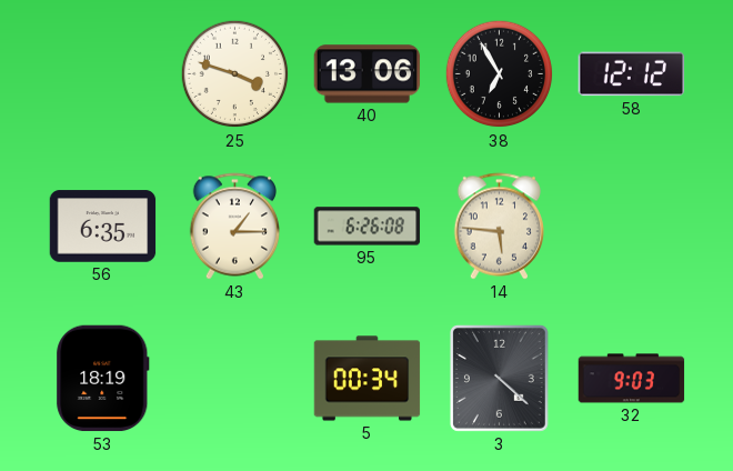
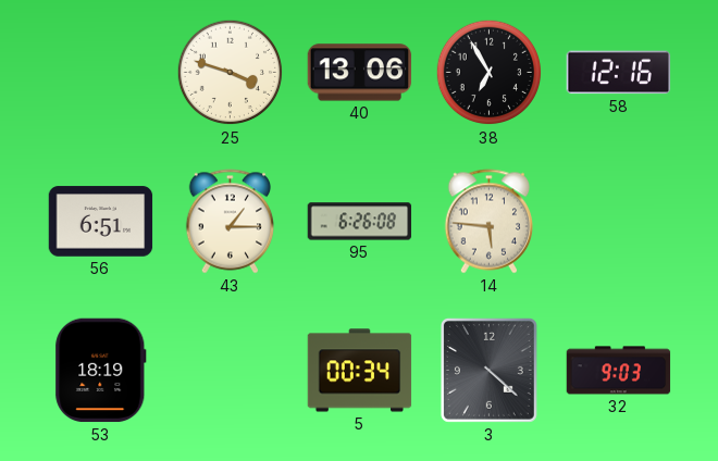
58: 12:12 -> 12:16
56: 6:35 -> 6:51
